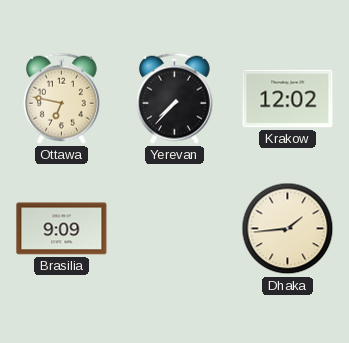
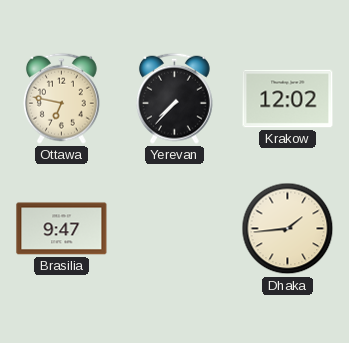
Brasilia: 9:09 -> 9:47
